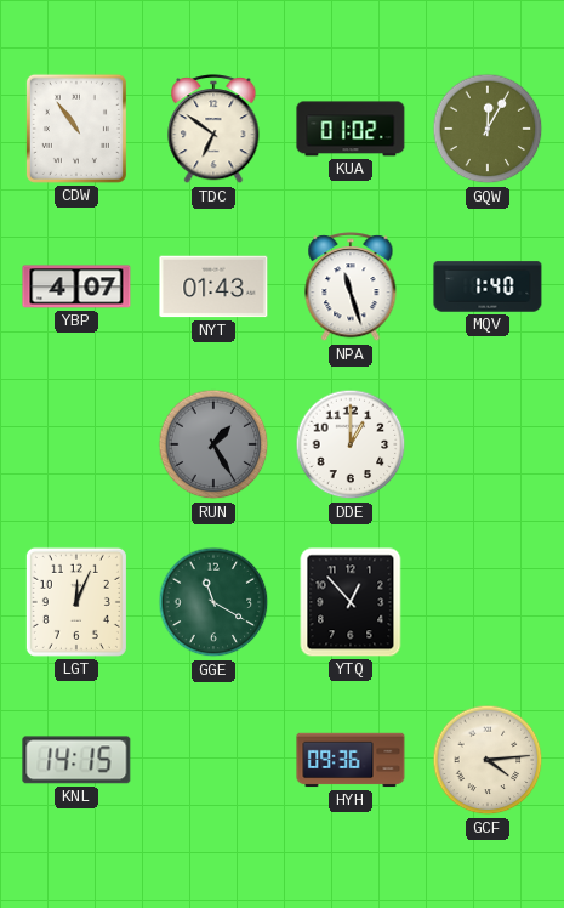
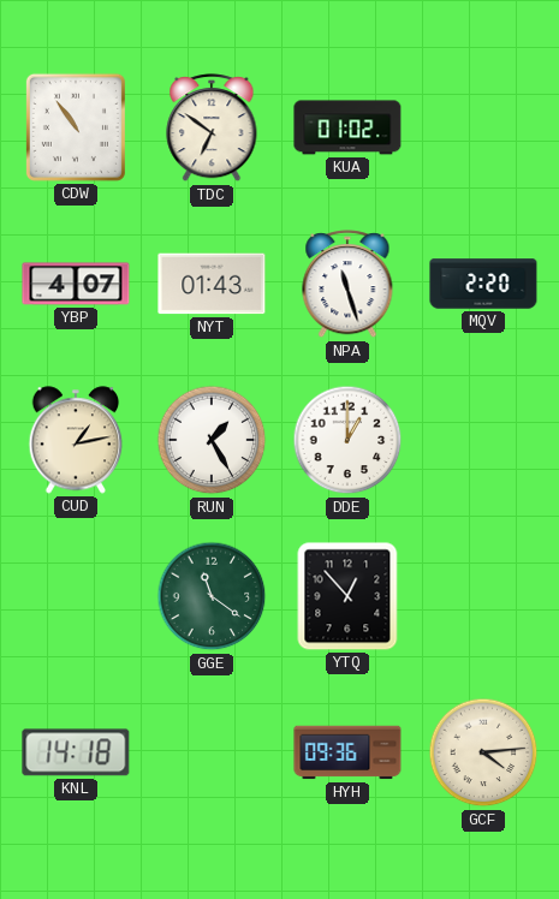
GQW: 12:05 -> none
MQV: 1:40 -> 2:20
CUD: none -> 1:13
RUN dial: grey -> white
LGT: 12:04 -> none
GGE: 11:20 -> 11:21
KNL: 14:15 -> 14:18
